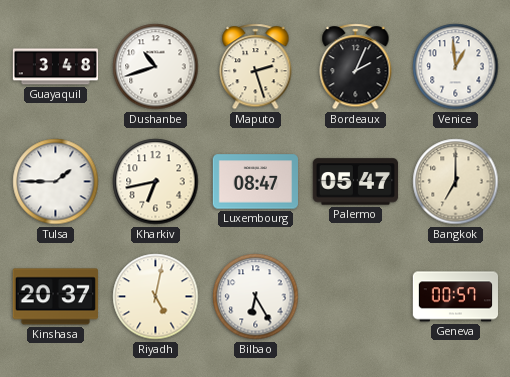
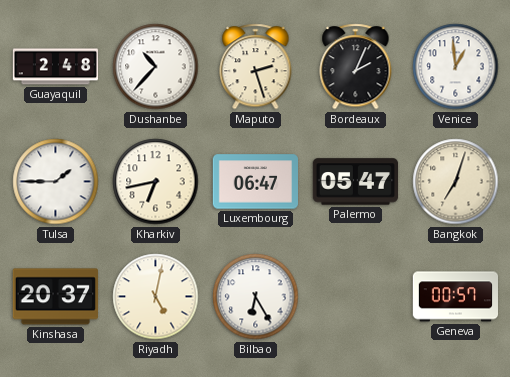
Guayaquil: 3:48 -> 2:48
Dushanbe: 10:42 -> 10:37
Luxembourg: 08:47 -> 06:47
Bangkok: 7:00 -> 7:03
